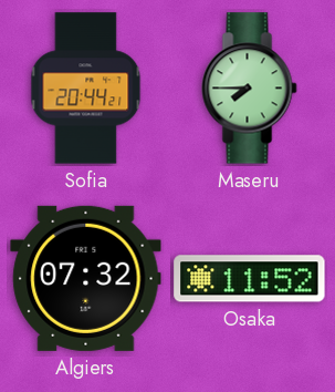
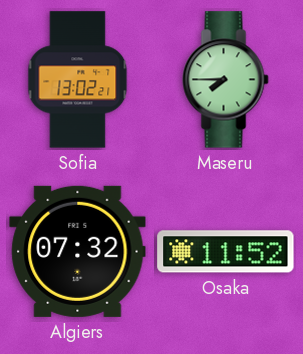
Sofia: 20:44 -> 13:02
